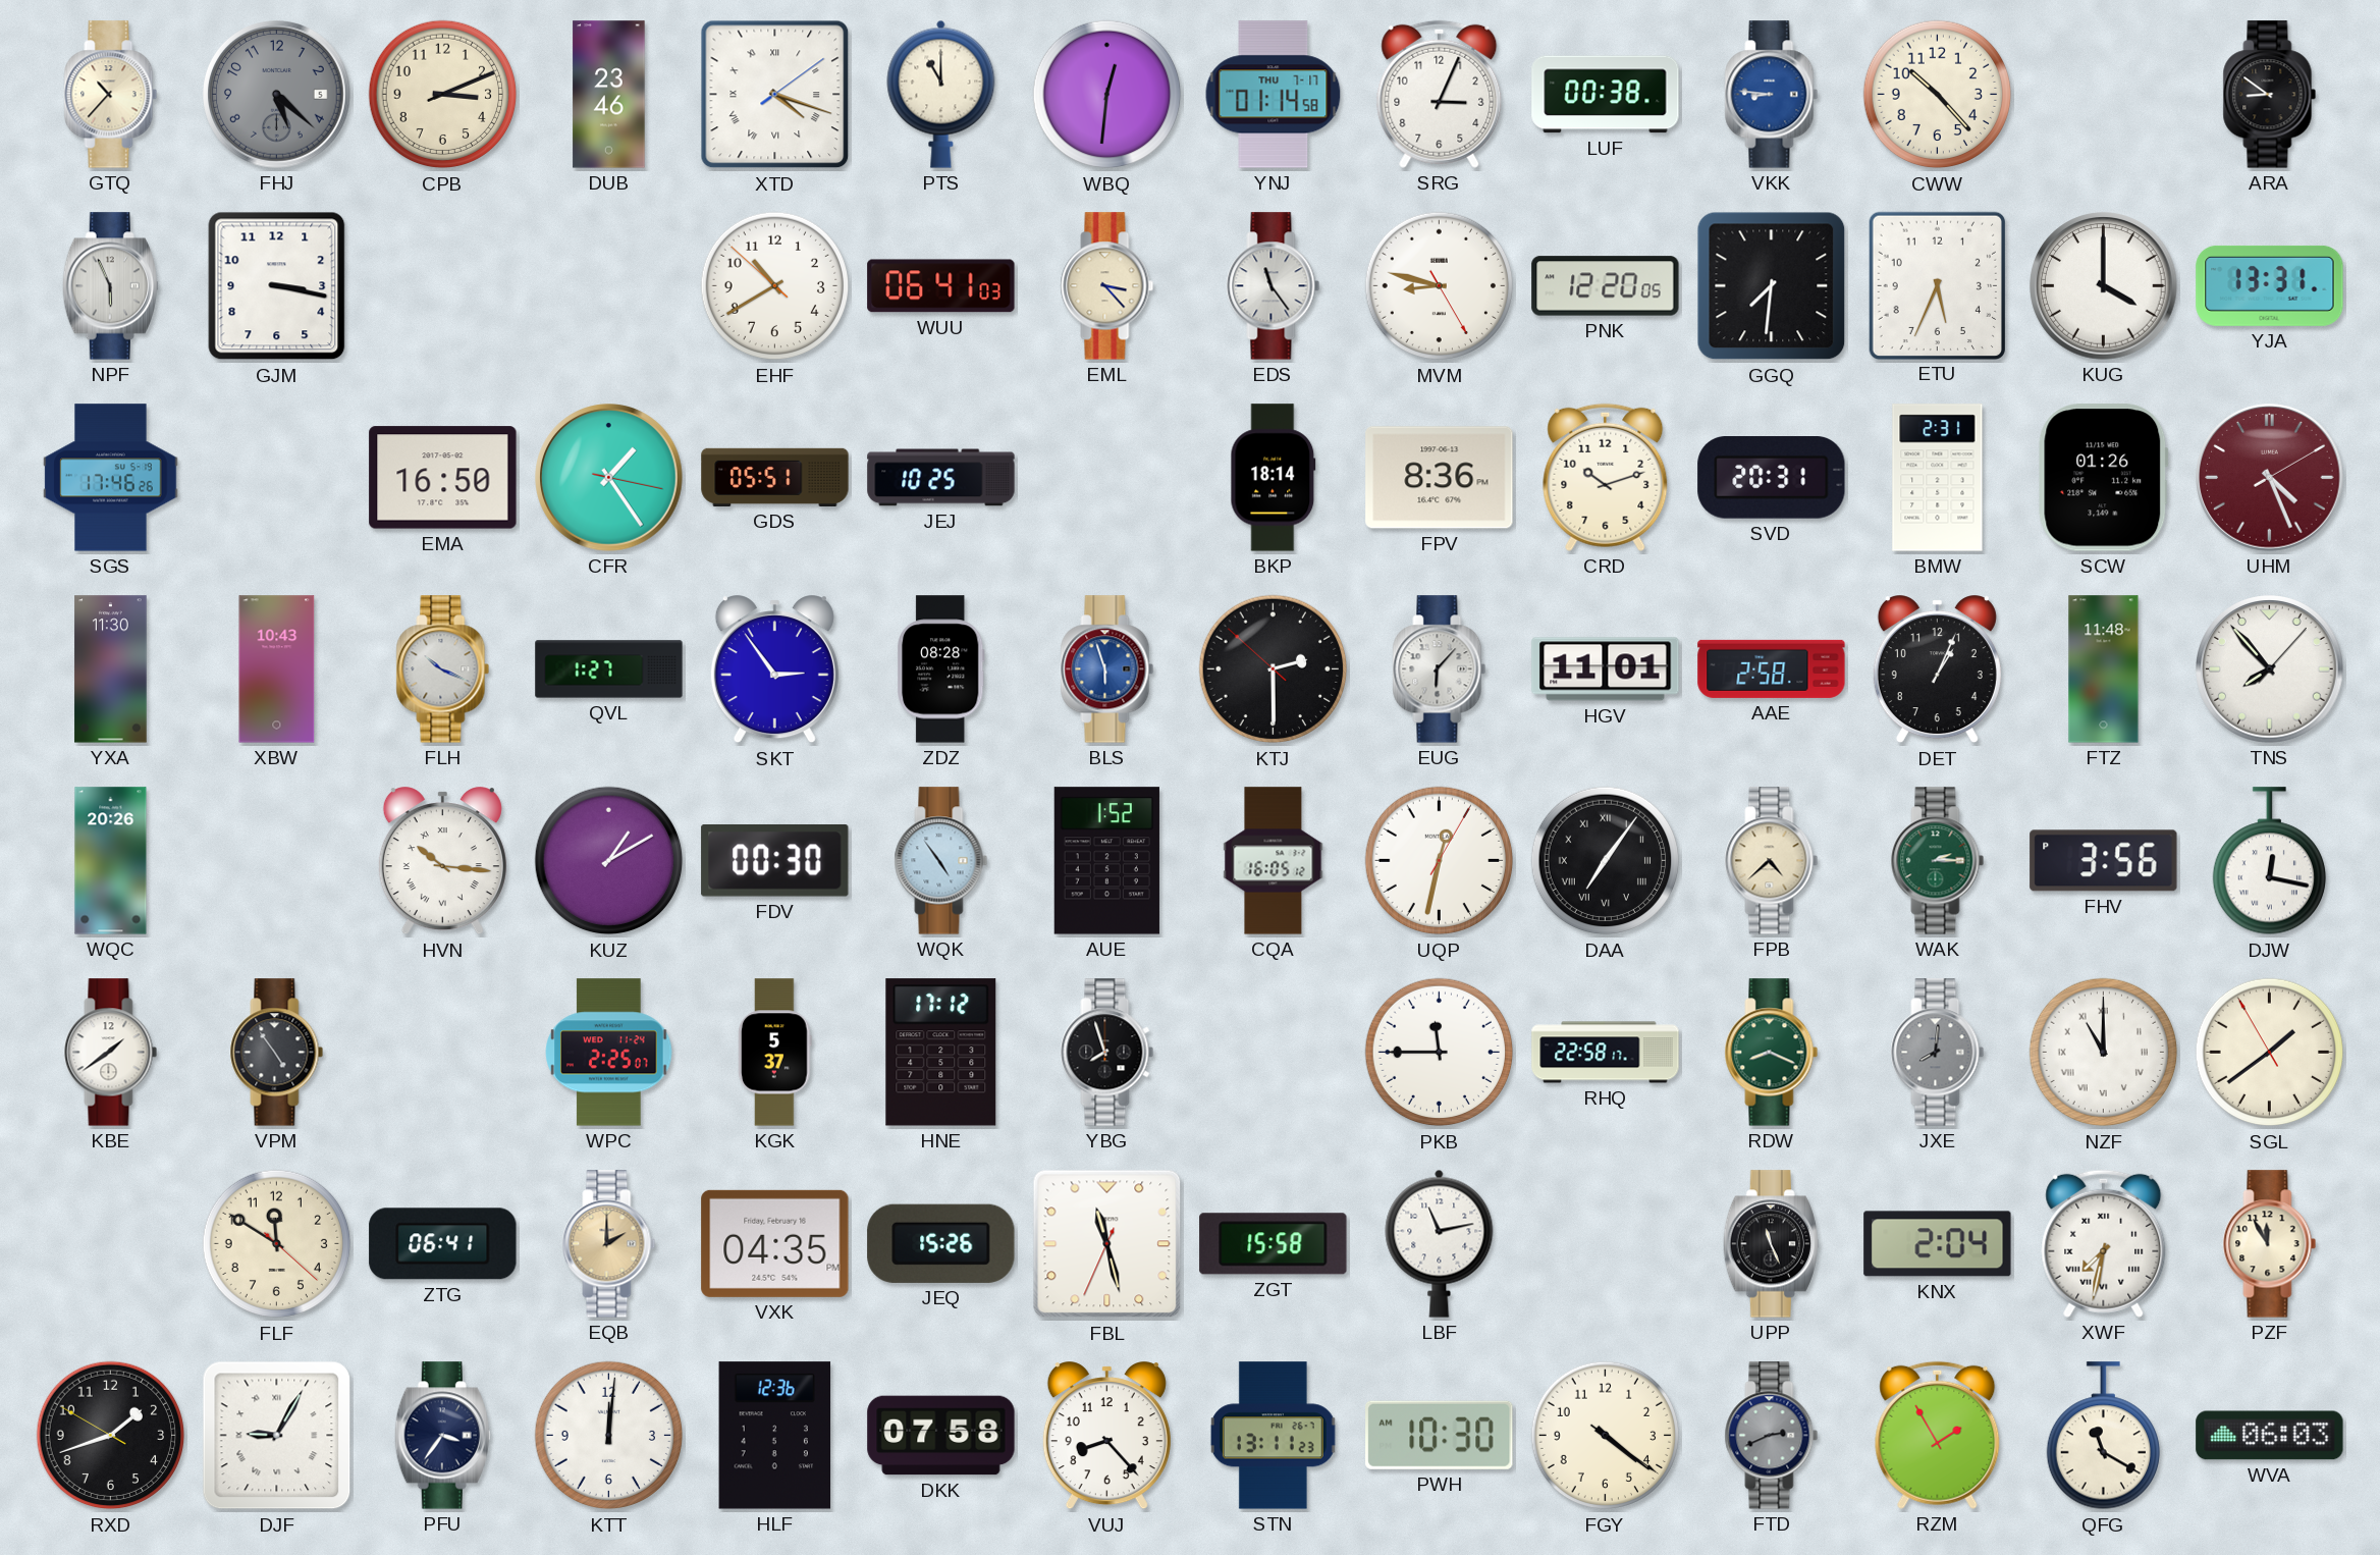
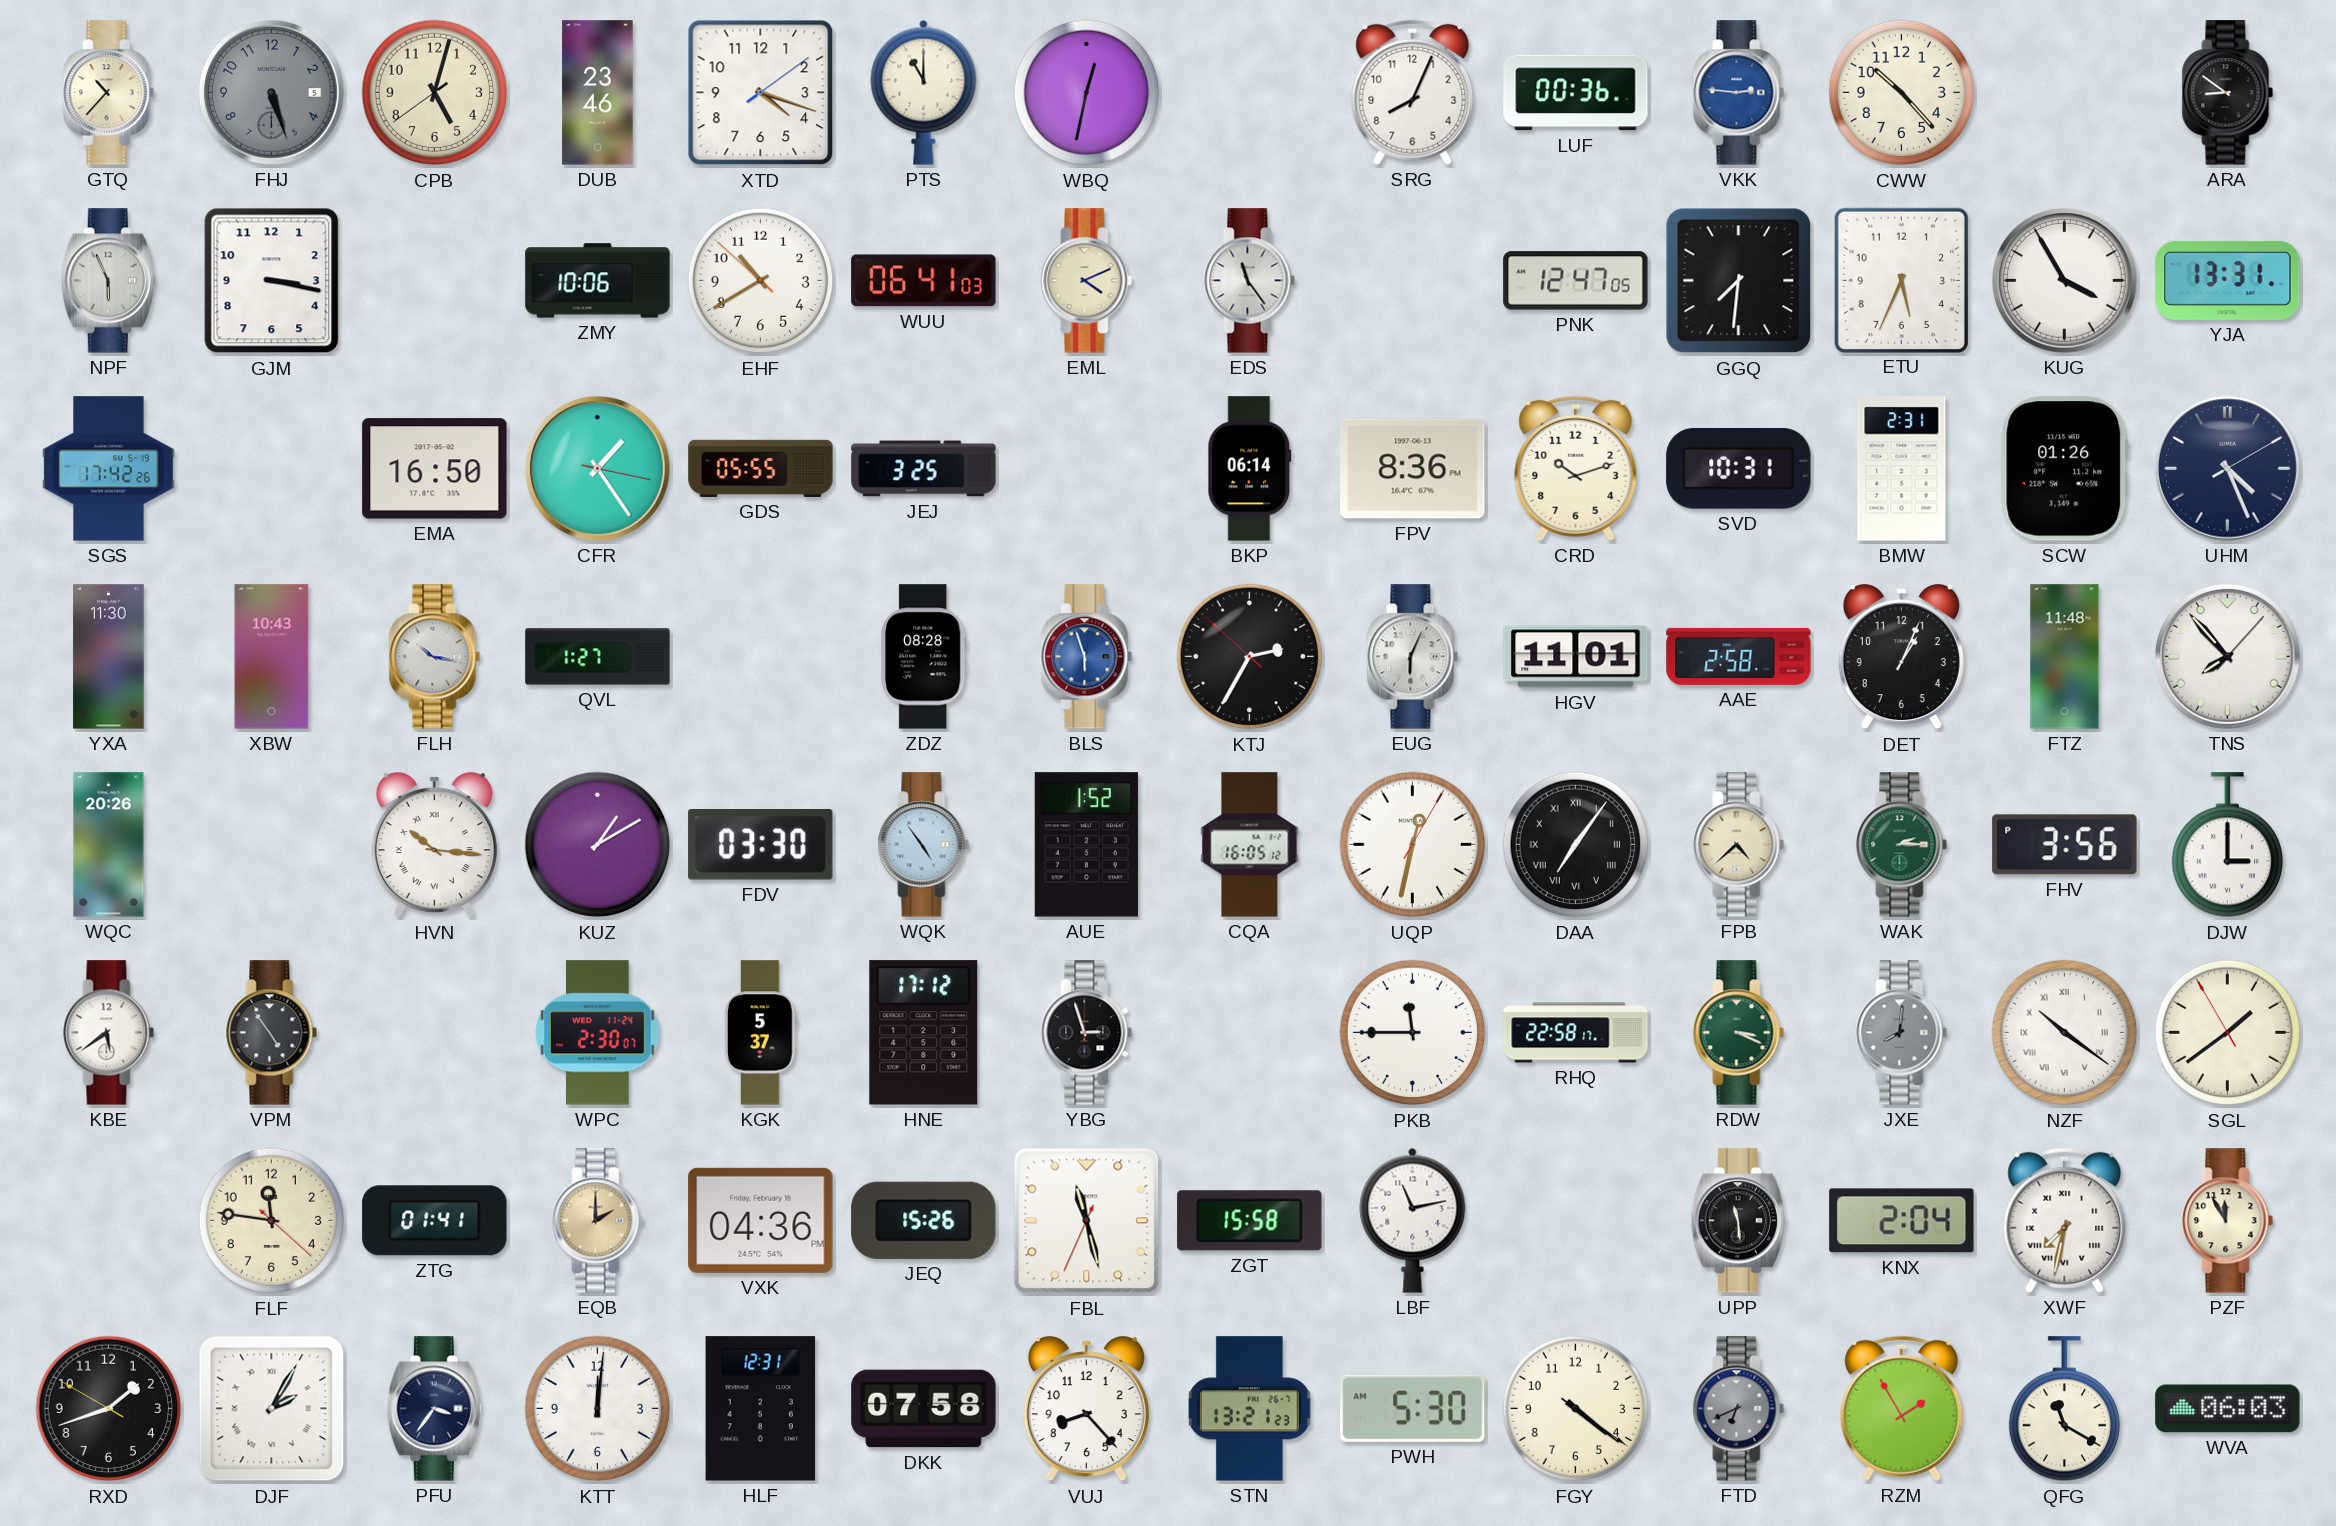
FHJ: 5:22 -> 5:27
CPB: 3:11 -> 5:02
XTD numerals: Roman -> Arabic
WBQ: 12:31 -> 12:32
YNJ: 01:14 -> none
SRG: 3:04 -> 8:04
LUF: 00:38 -> 00:36
VKK: 8:46 -> 2:46
ZMY: none -> 10:06
EML: 3:23 -> 4:11
MVM: 8:47 -> none
PNK: 12:20 -> 12:47
KUG: 4:00 -> 3:55
SGS: 17:46 -> 17:42
GDS: 05:51 -> 05:55
JEJ: 10:25 -> 3:25
BKP: 18:14 -> 06:14
SVD: 20:31 -> 10:31
UHM dial: burgundy -> navy
FLH: 10:19 -> 10:17
SKT: 2:54 -> none
KTJ: 2:29 -> 2:34
EUG: 6:07 -> 6:04
FDV: 00:30 -> 03:30
DJW: 12:17 -> 3:00
KBE: 1:39 -> 5:39
WPC: 2:25 -> 2:30
YBG: 7:57 -> 2:57
RDW: 8:19 -> 3:19
NZF: 11:00 -> 10:21
FLF: 11:50 -> 11:46
ZTG: 06:41 -> 01:41
VXK: 04:35 -> 04:36
UPP: 11:26 -> 11:29
DJF: 9:05 -> 2:05
HLF: 12:36 -> 12:31
STN: 13:11 -> 13:21
PWH: 10:30 -> 5:30
FTD: 2:41 -> 6:41
